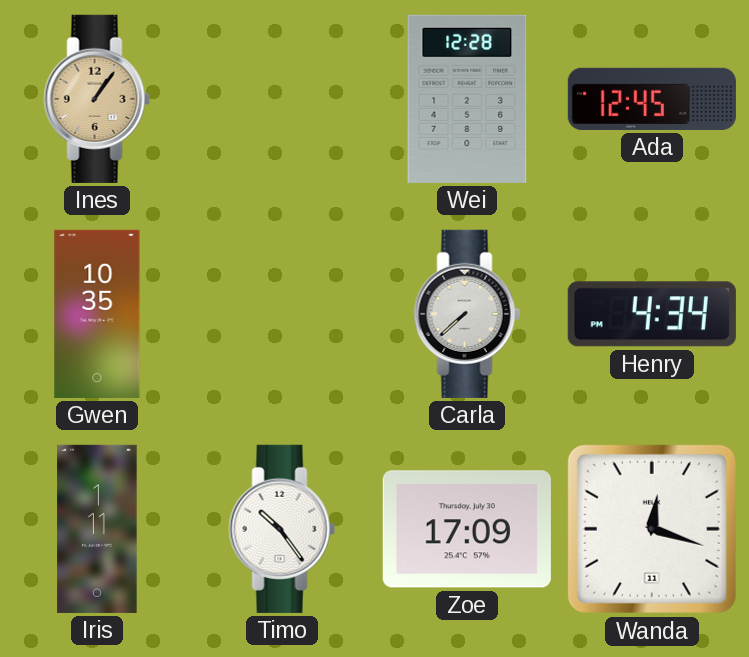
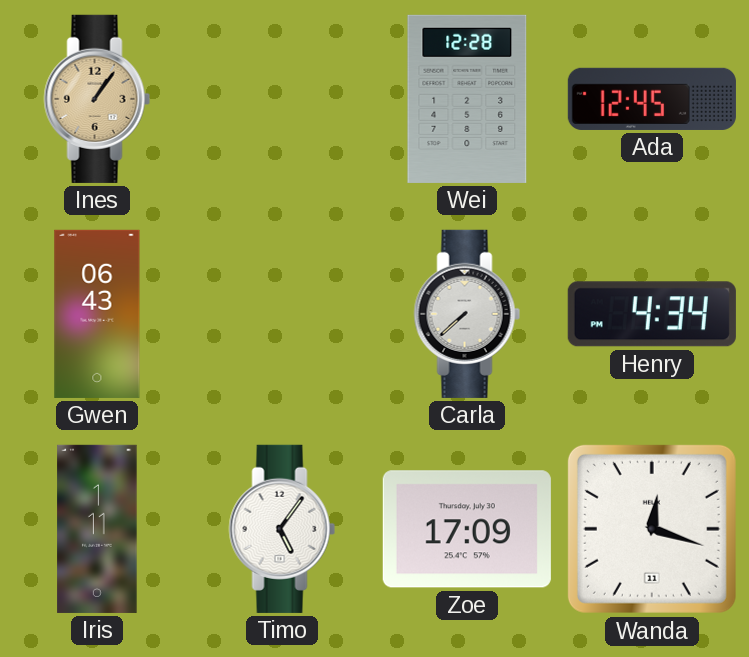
Gwen: 10:35 -> 06:43
Timo: 10:24 -> 5:06
